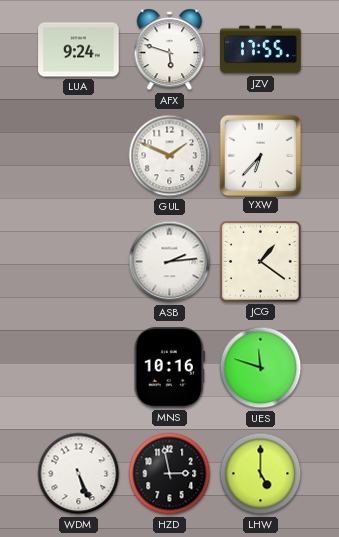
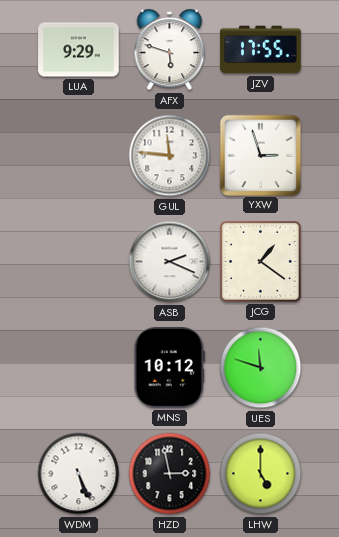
LUA: 9:24 -> 9:29
GUL: 1:49 -> 11:46
YXW: 6:37 -> 2:57
ASB: 2:14 -> 2:19
MNS: 10:16 -> 10:12
